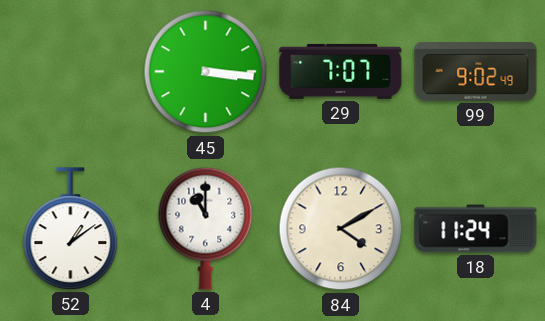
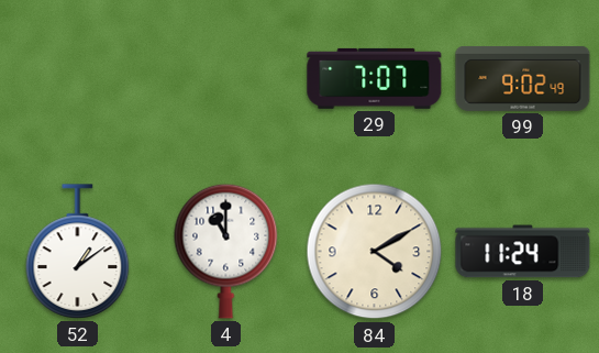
45: 3:16 -> none
